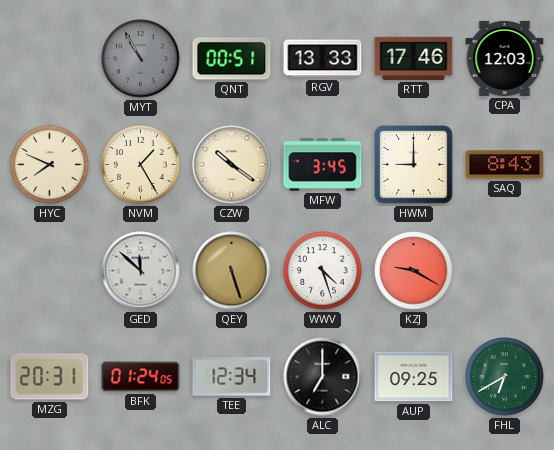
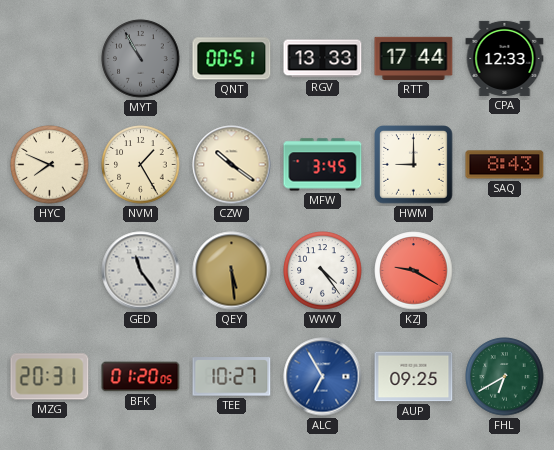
RTT: 17:46 -> 17:44
CPA: 12:03 -> 12:33
GED: 11:52 -> 11:24
QEY: 5:27 -> 5:29
WWV: 4:27 -> 4:24
BFK: 01:24 -> 01:20
TEE: 12:34 -> 10:27
ALC: 7:00 -> 6:55
ALC dial: black -> blue
